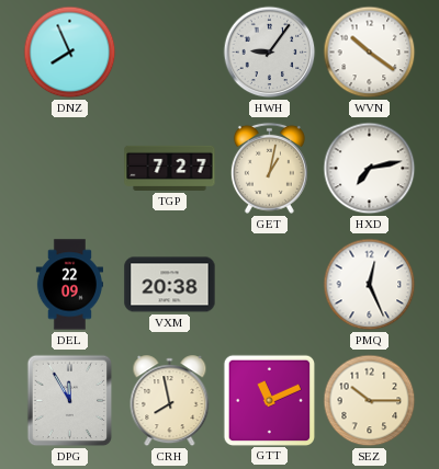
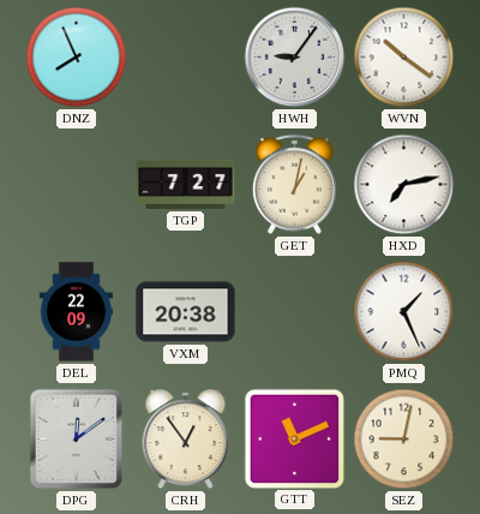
PMQ: 12:26 -> 1:26
DPG: 11:55 -> 12:09
CRH: 7:58 -> 12:54
SEZ: 10:15 -> 9:02
